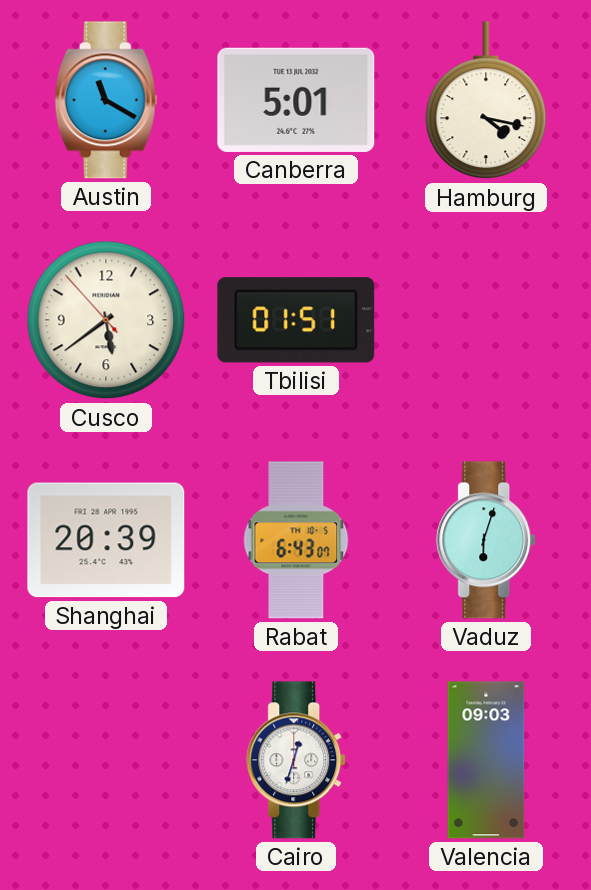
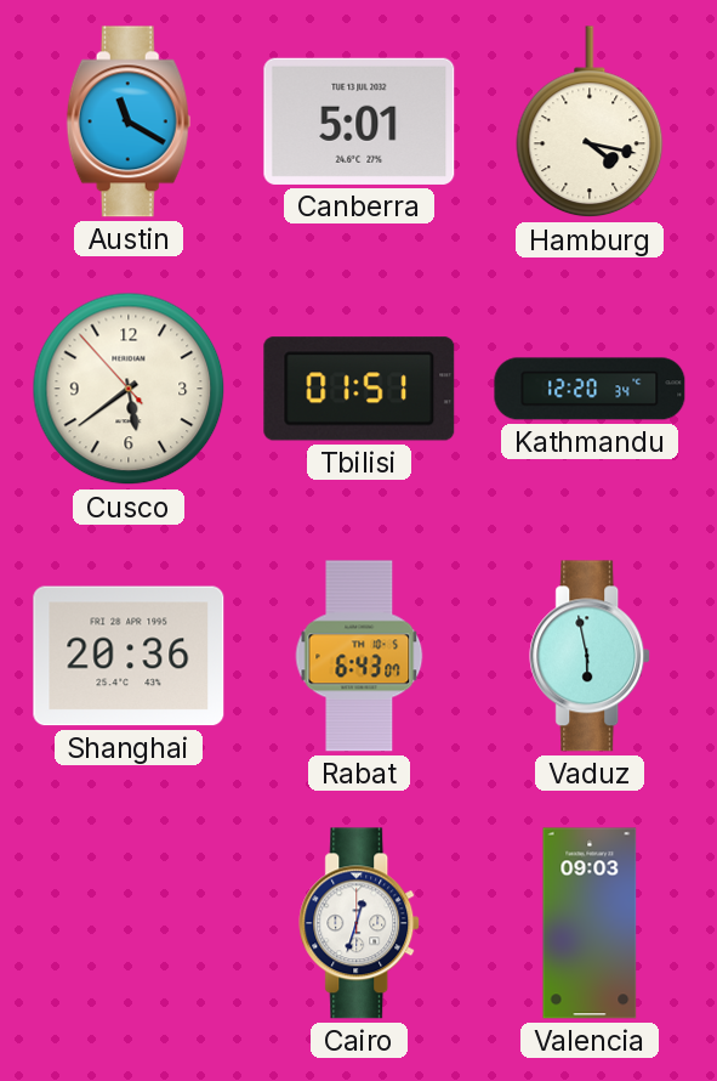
Kathmandu: none -> 12:20
Shanghai: 20:39 -> 20:36
Vaduz: 6:03 -> 5:58
